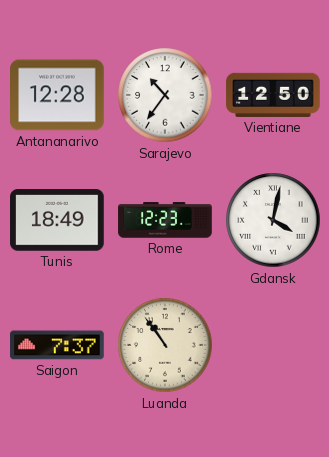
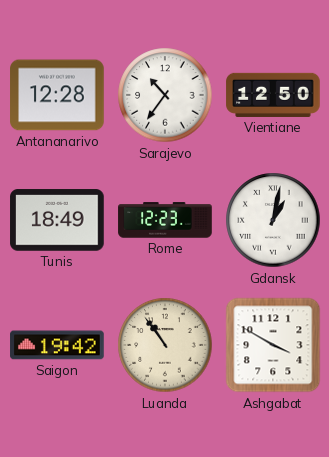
Gdansk: 4:02 -> 1:02
Saigon: 7:37 -> 19:42
Ashgabat: none -> 3:50
